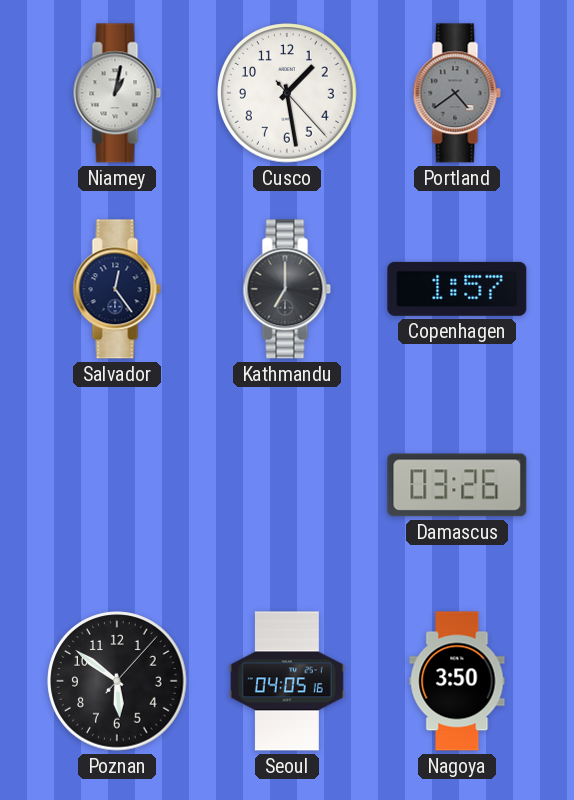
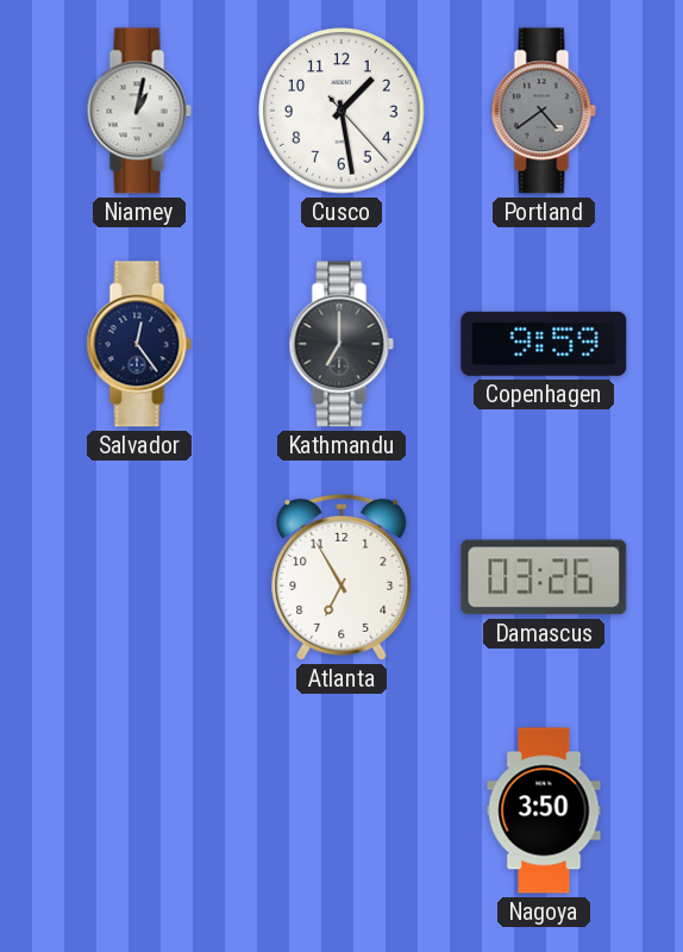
Copenhagen: 1:57 -> 9:59
Atlanta: none -> 6:55
Poznan: 5:51 -> none
Seoul: 04:05 -> none
